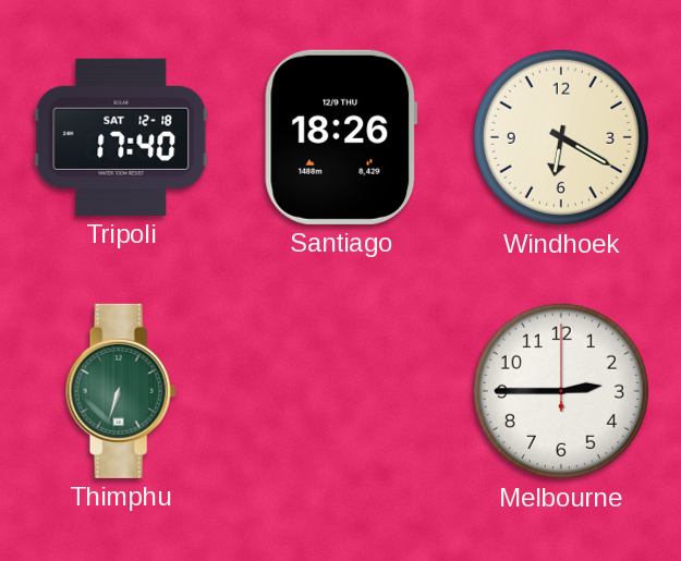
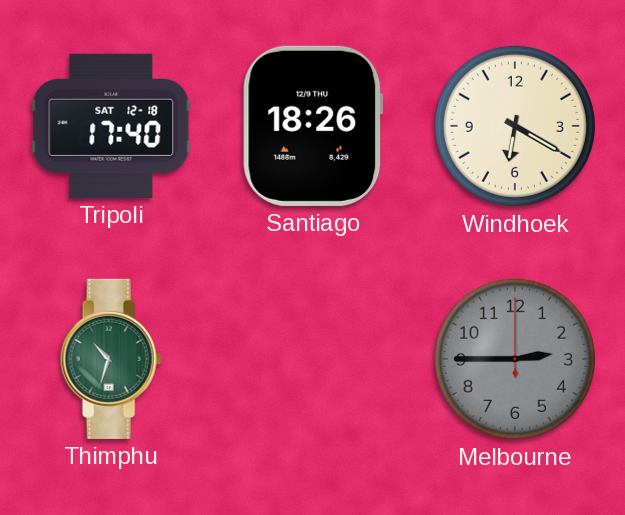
Thimphu: 6:33 -> 10:33
Melbourne dial: white -> grey
